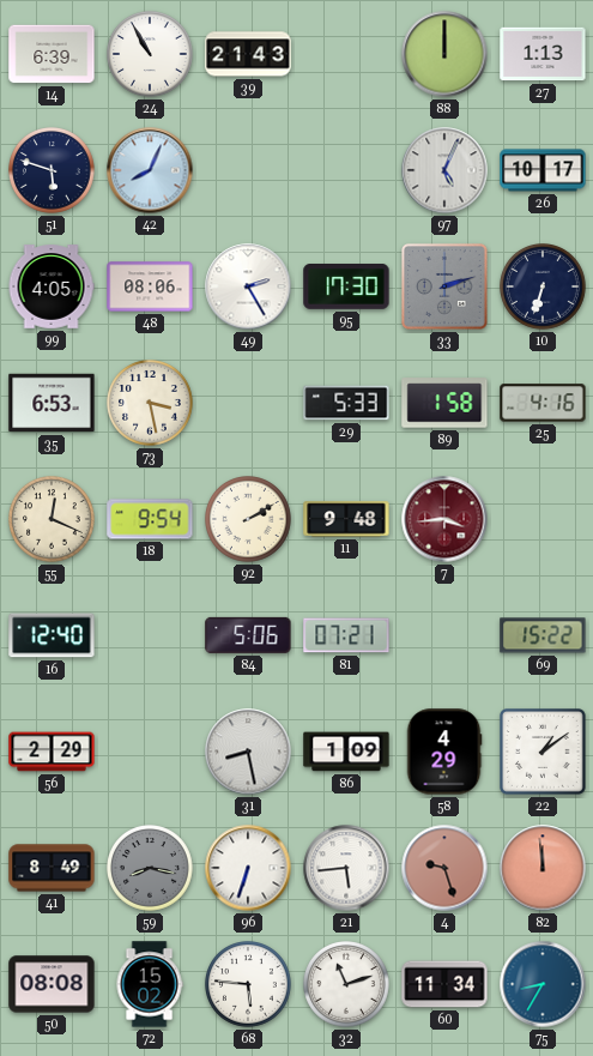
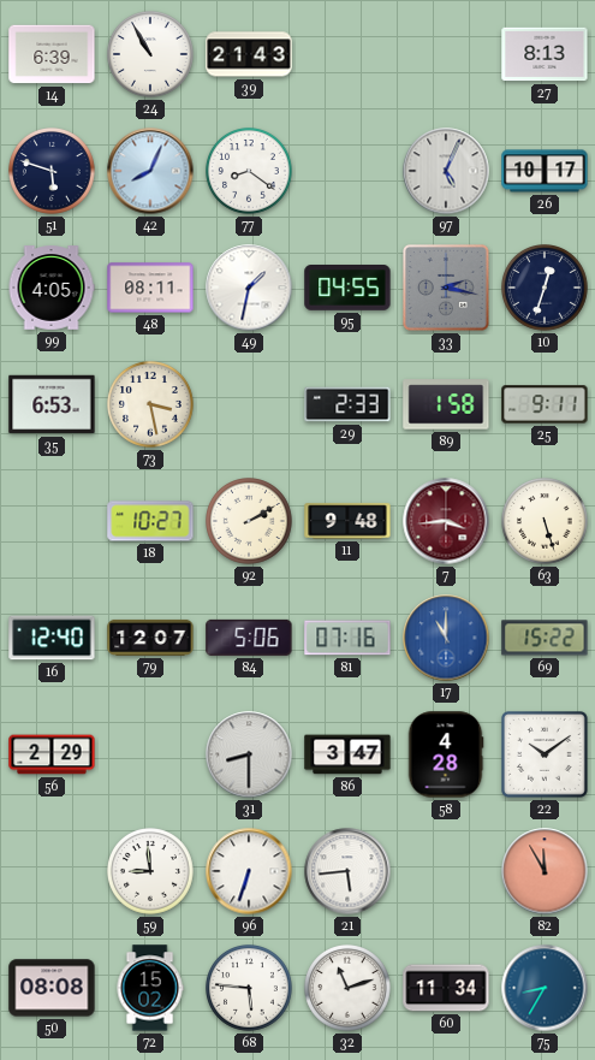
88: 12:00 -> none
27: 1:13 -> 8:13
77: none -> 8:21
48: 08:06 -> 08:11
49: 2:25 -> 1:32
95: 17:30 -> 04:55
33: 2:12 -> 2:17
10: 6:33 -> 12:33
29: 5:33 -> 2:33
25: 4:16 -> 9:11
55: 12:19 -> none
18: 9:54 -> 10:27
63: none -> 5:27
79: none -> 12:07
81: 07:21 -> 07:16
17: none -> 11:00
31: 8:28 -> 8:30
86: 1:09 -> 3:47
58: 4:29 -> 4:28
22: 1:09 -> 10:09
41: 8:49 -> none
59: 8:17 -> 8:59
59 dial: grey -> white
4: 9:27 -> none
82: 11:59 -> 11:55
